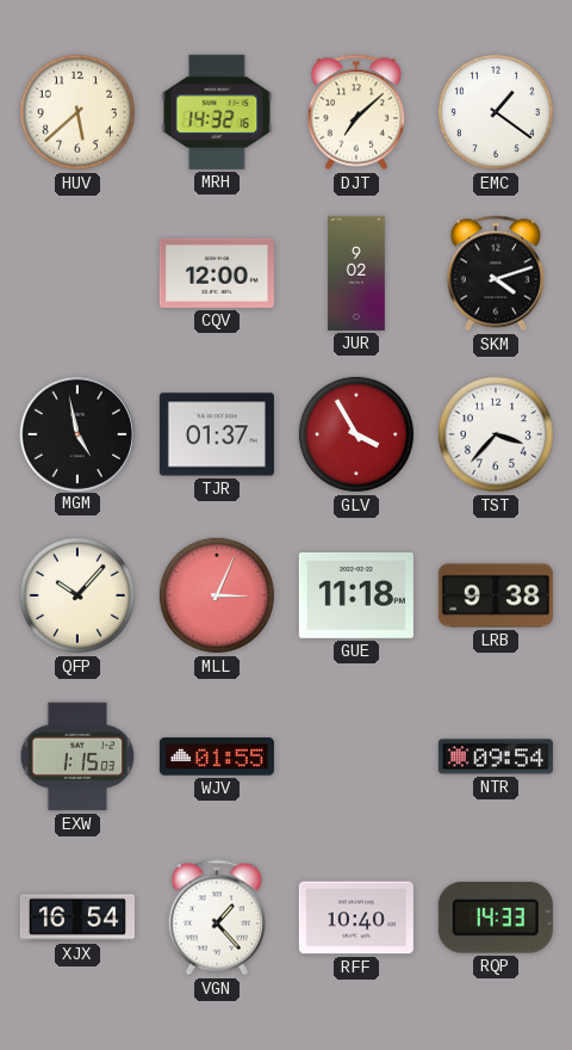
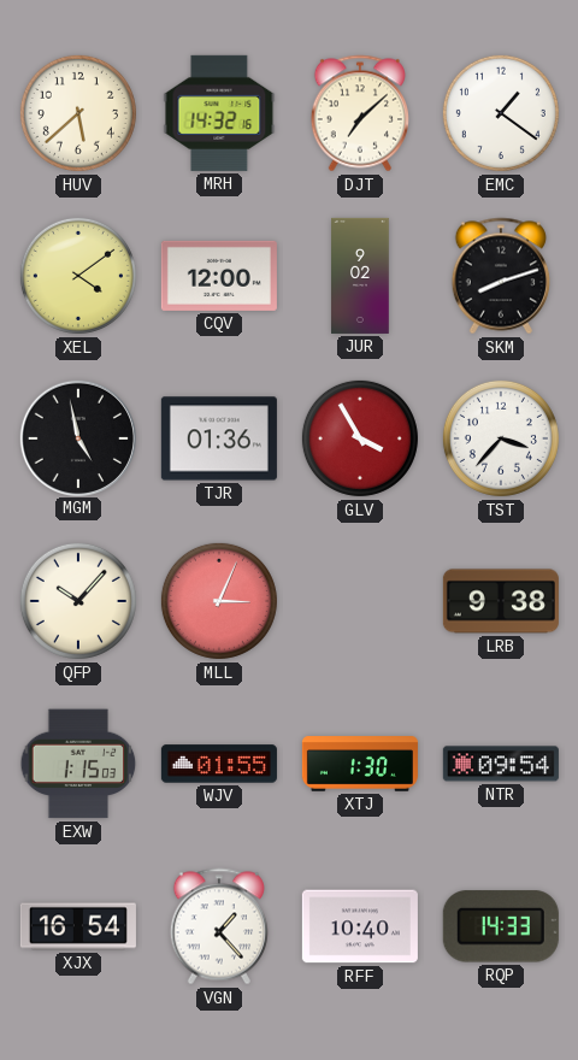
XEL: none -> 4:09
SKM: 4:12 -> 8:12
TJR: 01:37 -> 01:36
GUE: 11:18 -> none
XTJ: none -> 1:30
